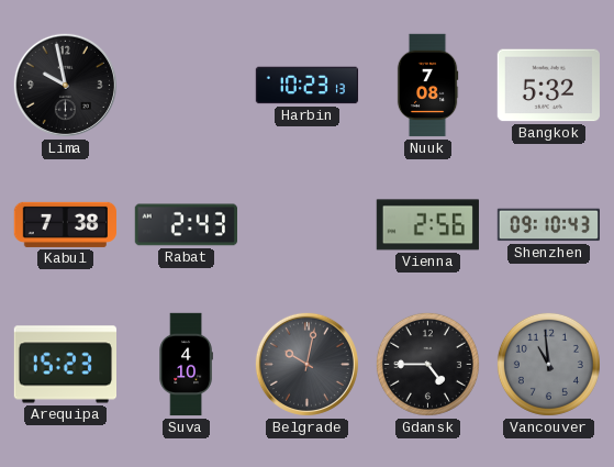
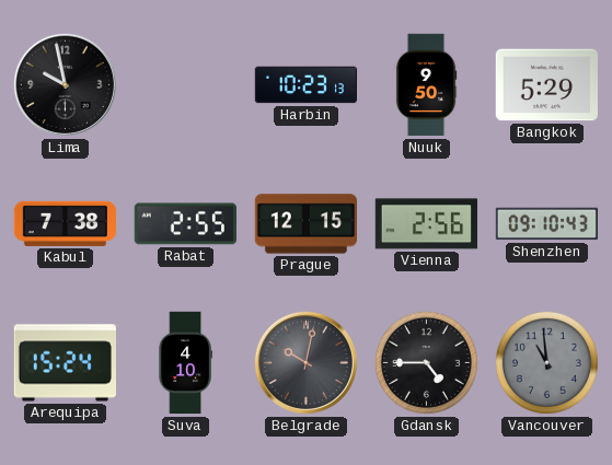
Nuuk: 7:08 -> 9:50
Bangkok: 5:32 -> 5:29
Rabat: 2:43 -> 2:55
Prague: none -> 12:15
Arequipa: 15:23 -> 15:24
